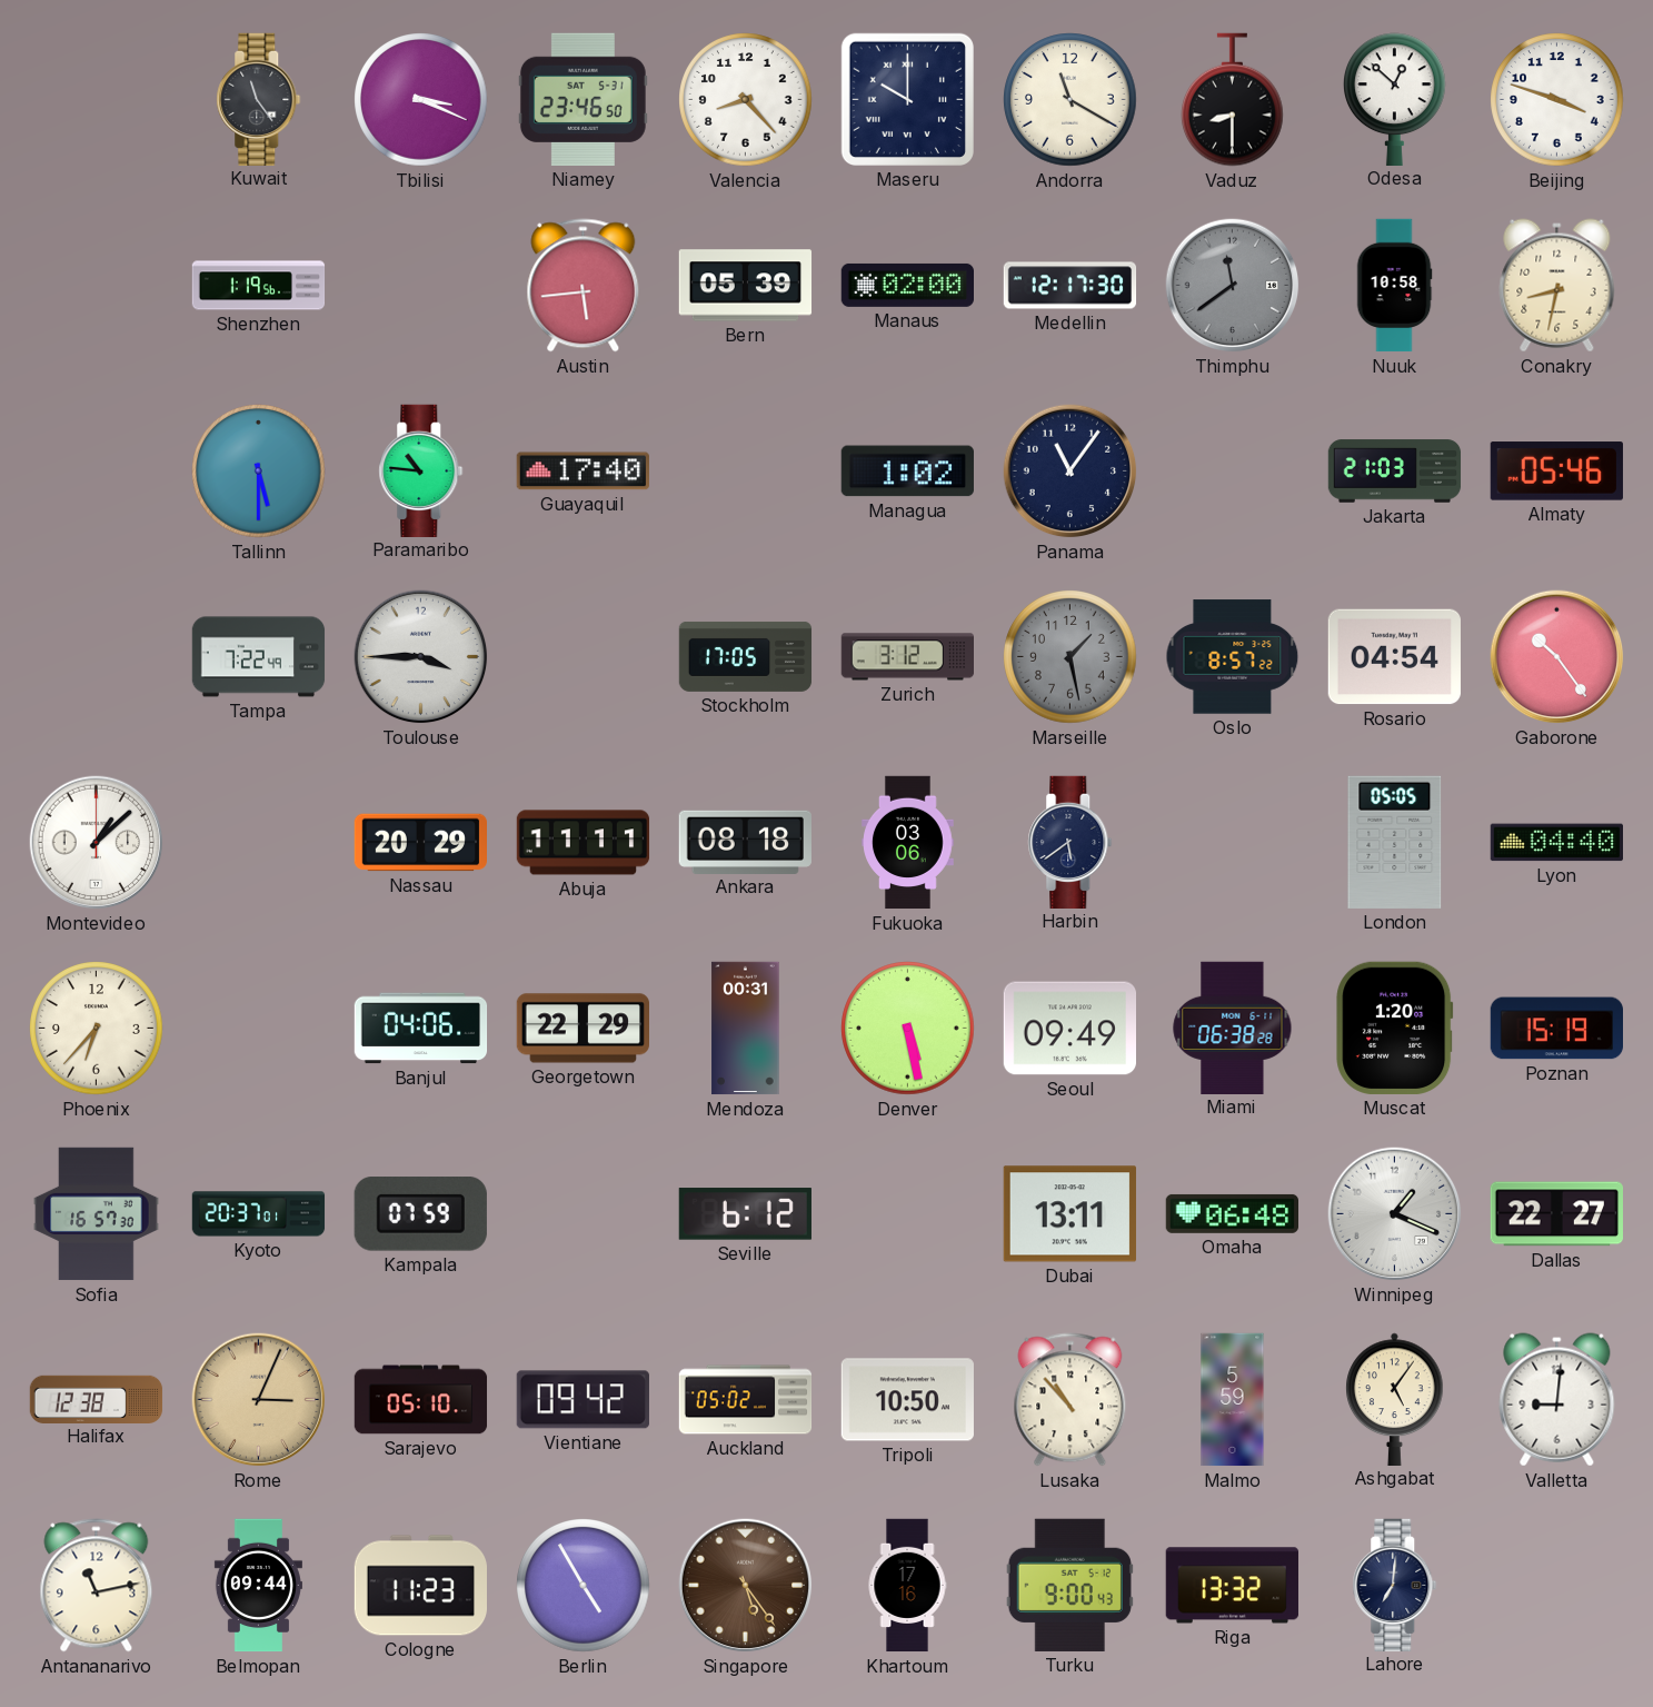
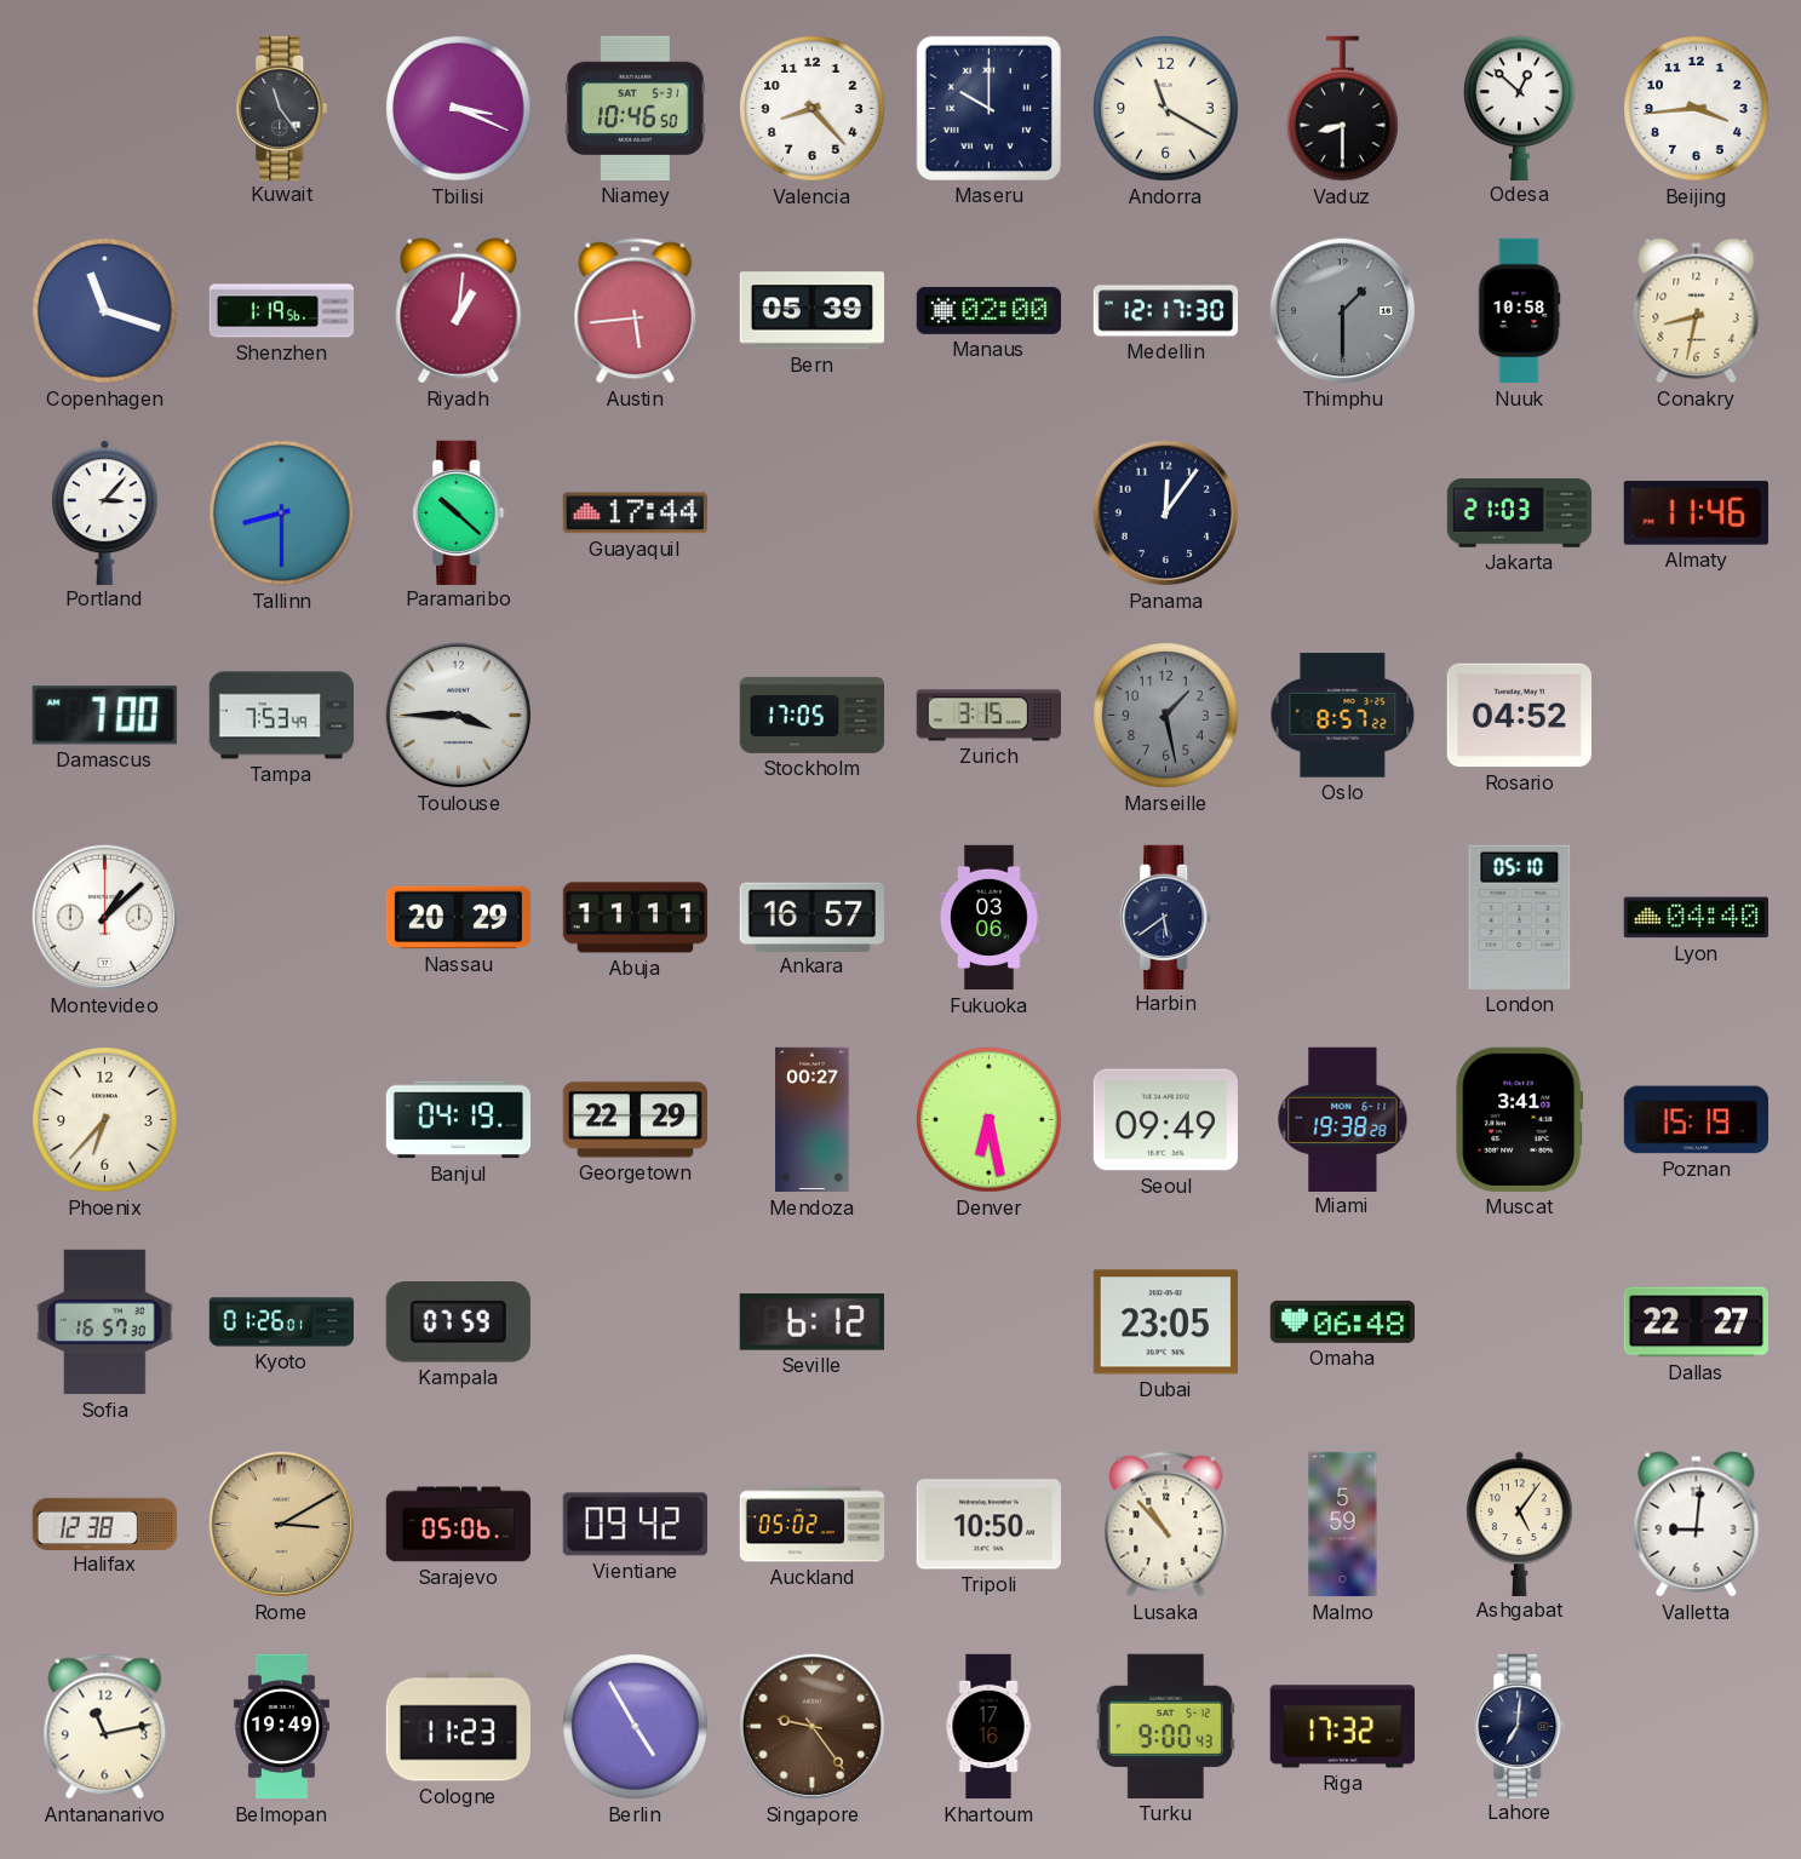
Niamey: 23:46 -> 10:46
Beijing: 3:48 -> 3:44
Copenhagen: none -> 11:18
Riyadh: none -> 1:01
Thimphu: 11:39 -> 1:30
Portland: none -> 3:07
Tallinn: 5:30 -> 8:30
Paramaribo: 10:46 -> 10:22
Guayaquil: 17:40 -> 17:44
Managua: 1:02 -> none
Panama: 11:06 -> 12:06
Almaty: 05:46 -> 11:46
Damascus: none -> 7:00
Tampa: 7:22 -> 7:53
Zurich: 3:12 -> 3:15
Rosario: 04:54 -> 04:52
Gaborone: 10:24 -> none
Ankara: 08:18 -> 16:57
London: 05:05 -> 05:10
Banjul: 04:06 -> 04:19
Mendoza: 00:31 -> 00:27
Denver: 5:28 -> 6:28
Miami: 06:38 -> 19:38
Muscat: 1:20 -> 3:41
Kyoto: 20:37 -> 01:26
Dubai: 13:11 -> 23:05
Winnipeg: 1:19 -> none
Rome: 3:04 -> 3:10
Sarajevo: 05:10 -> 05:06
Belmopan: 09:44 -> 19:49
Singapore: 5:24 -> 9:24
Riga: 13:32 -> 17:32
